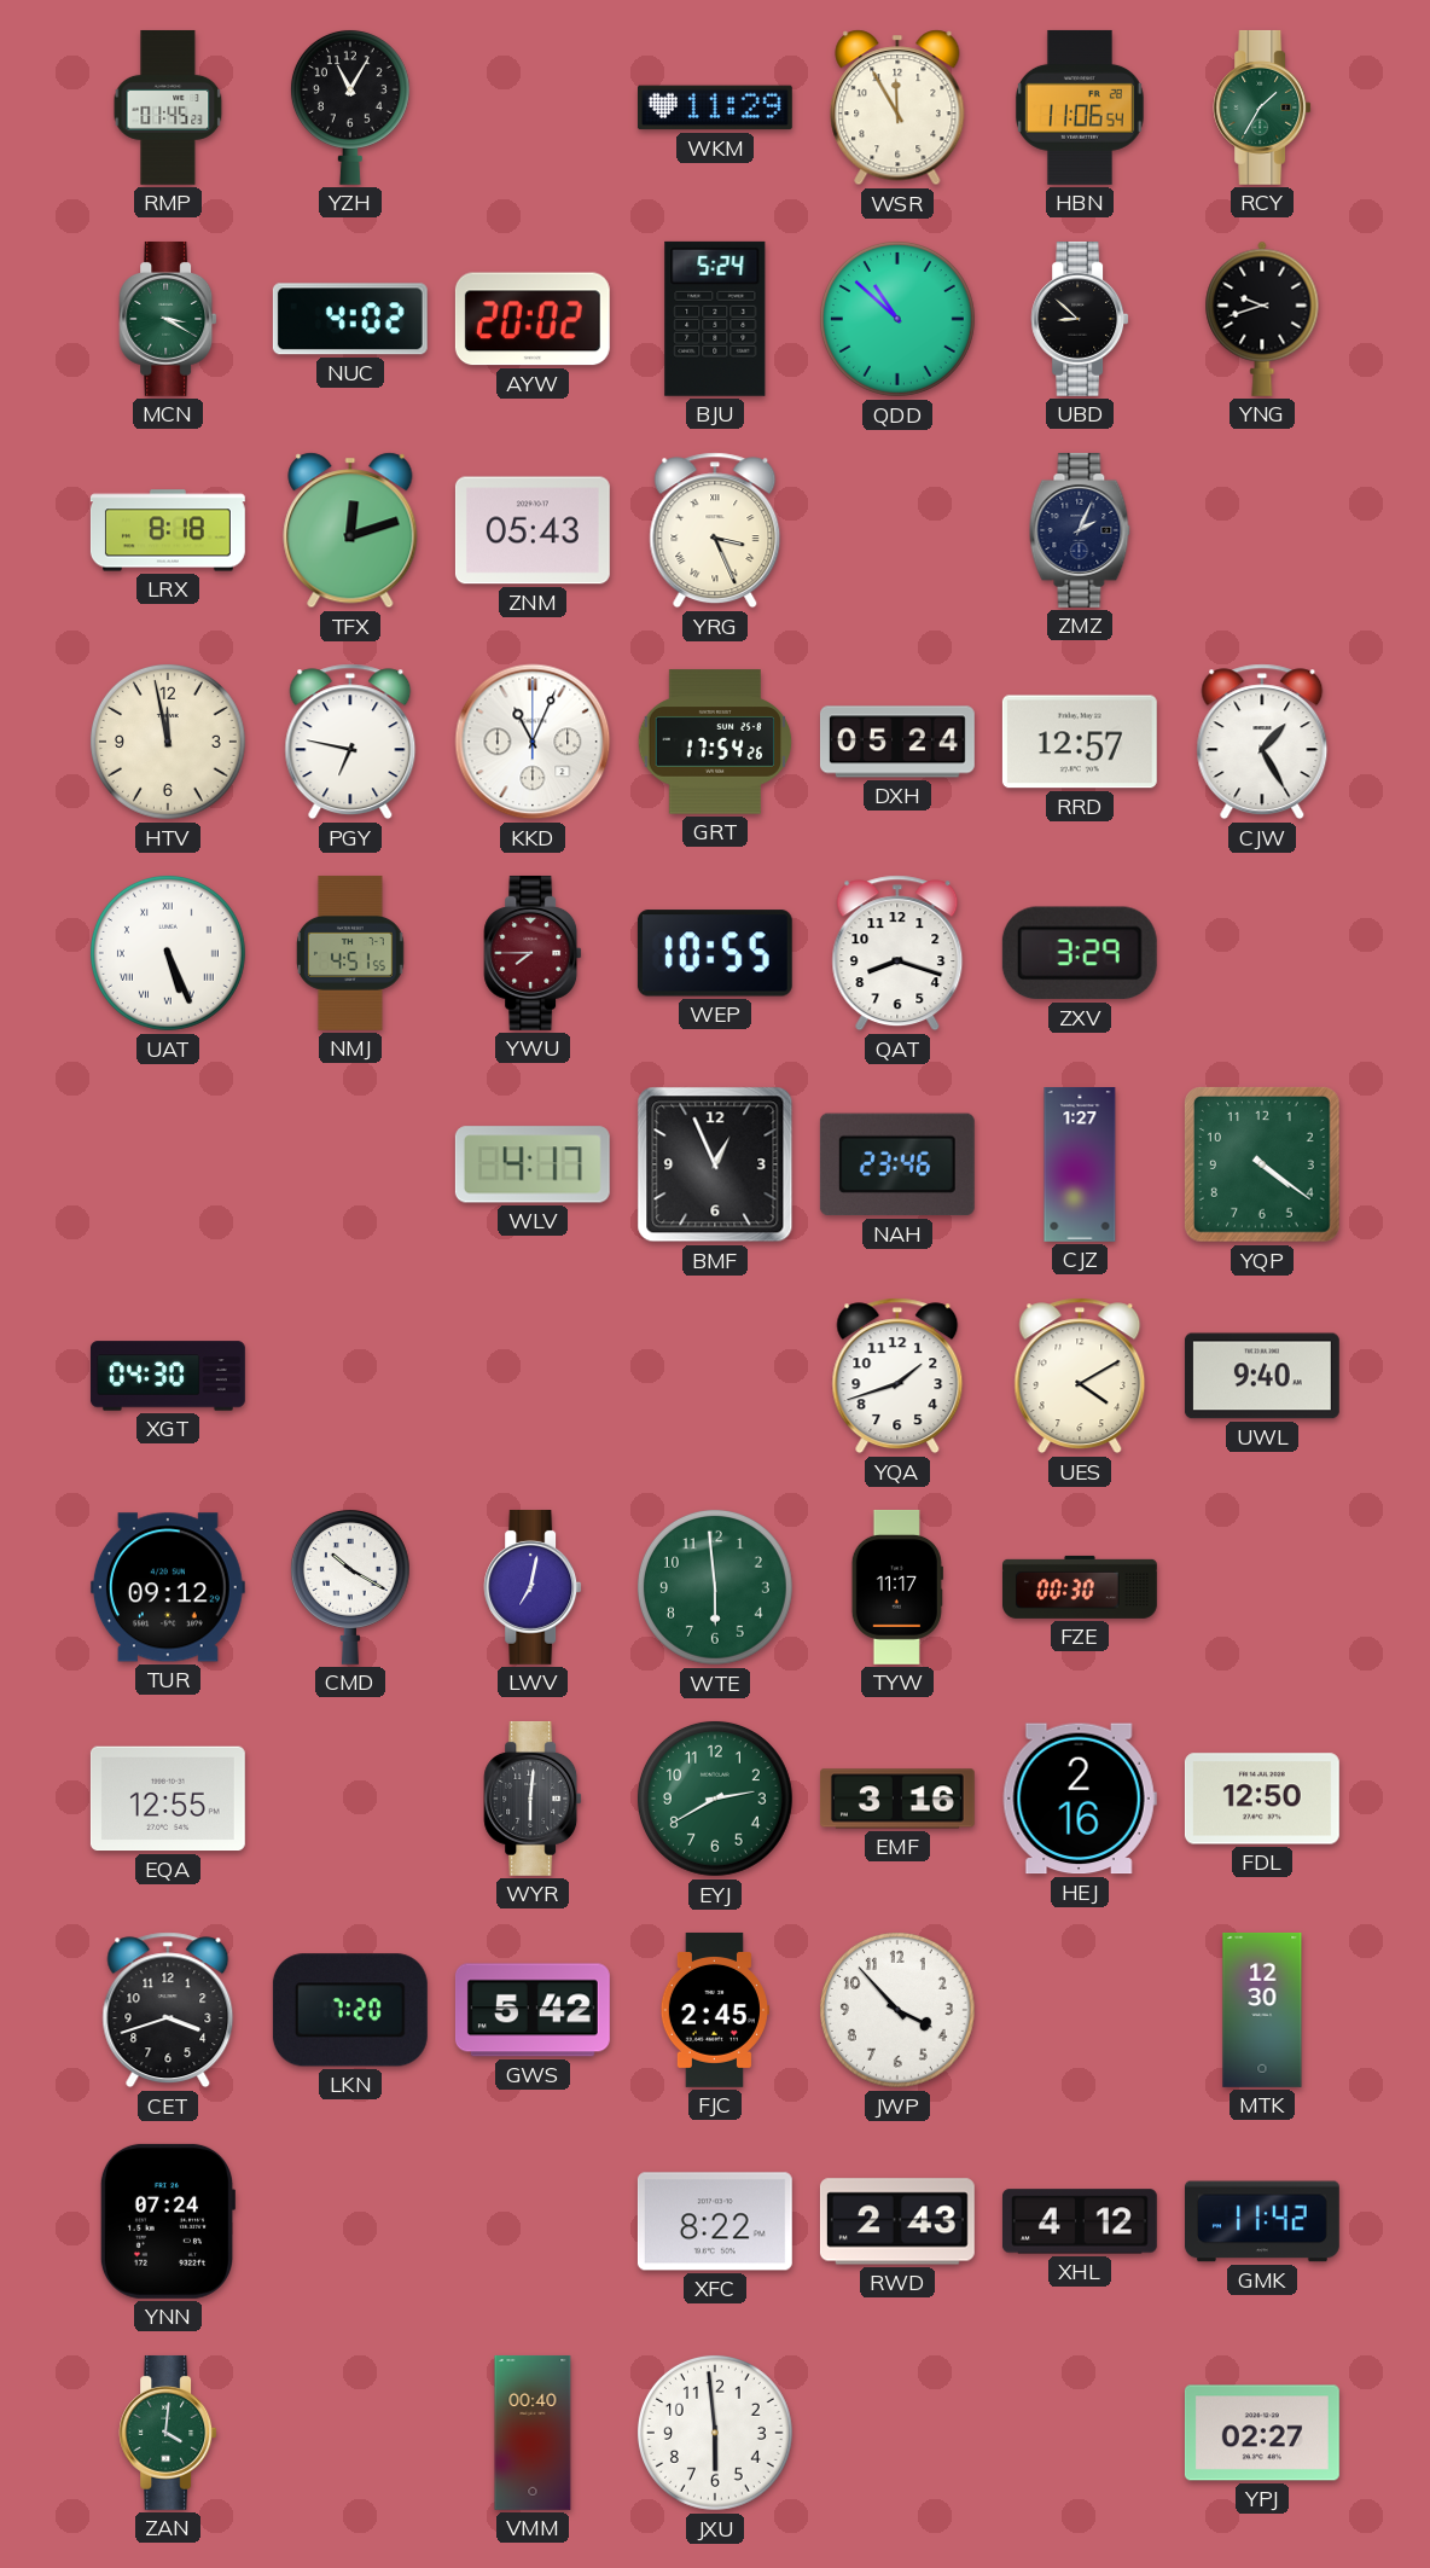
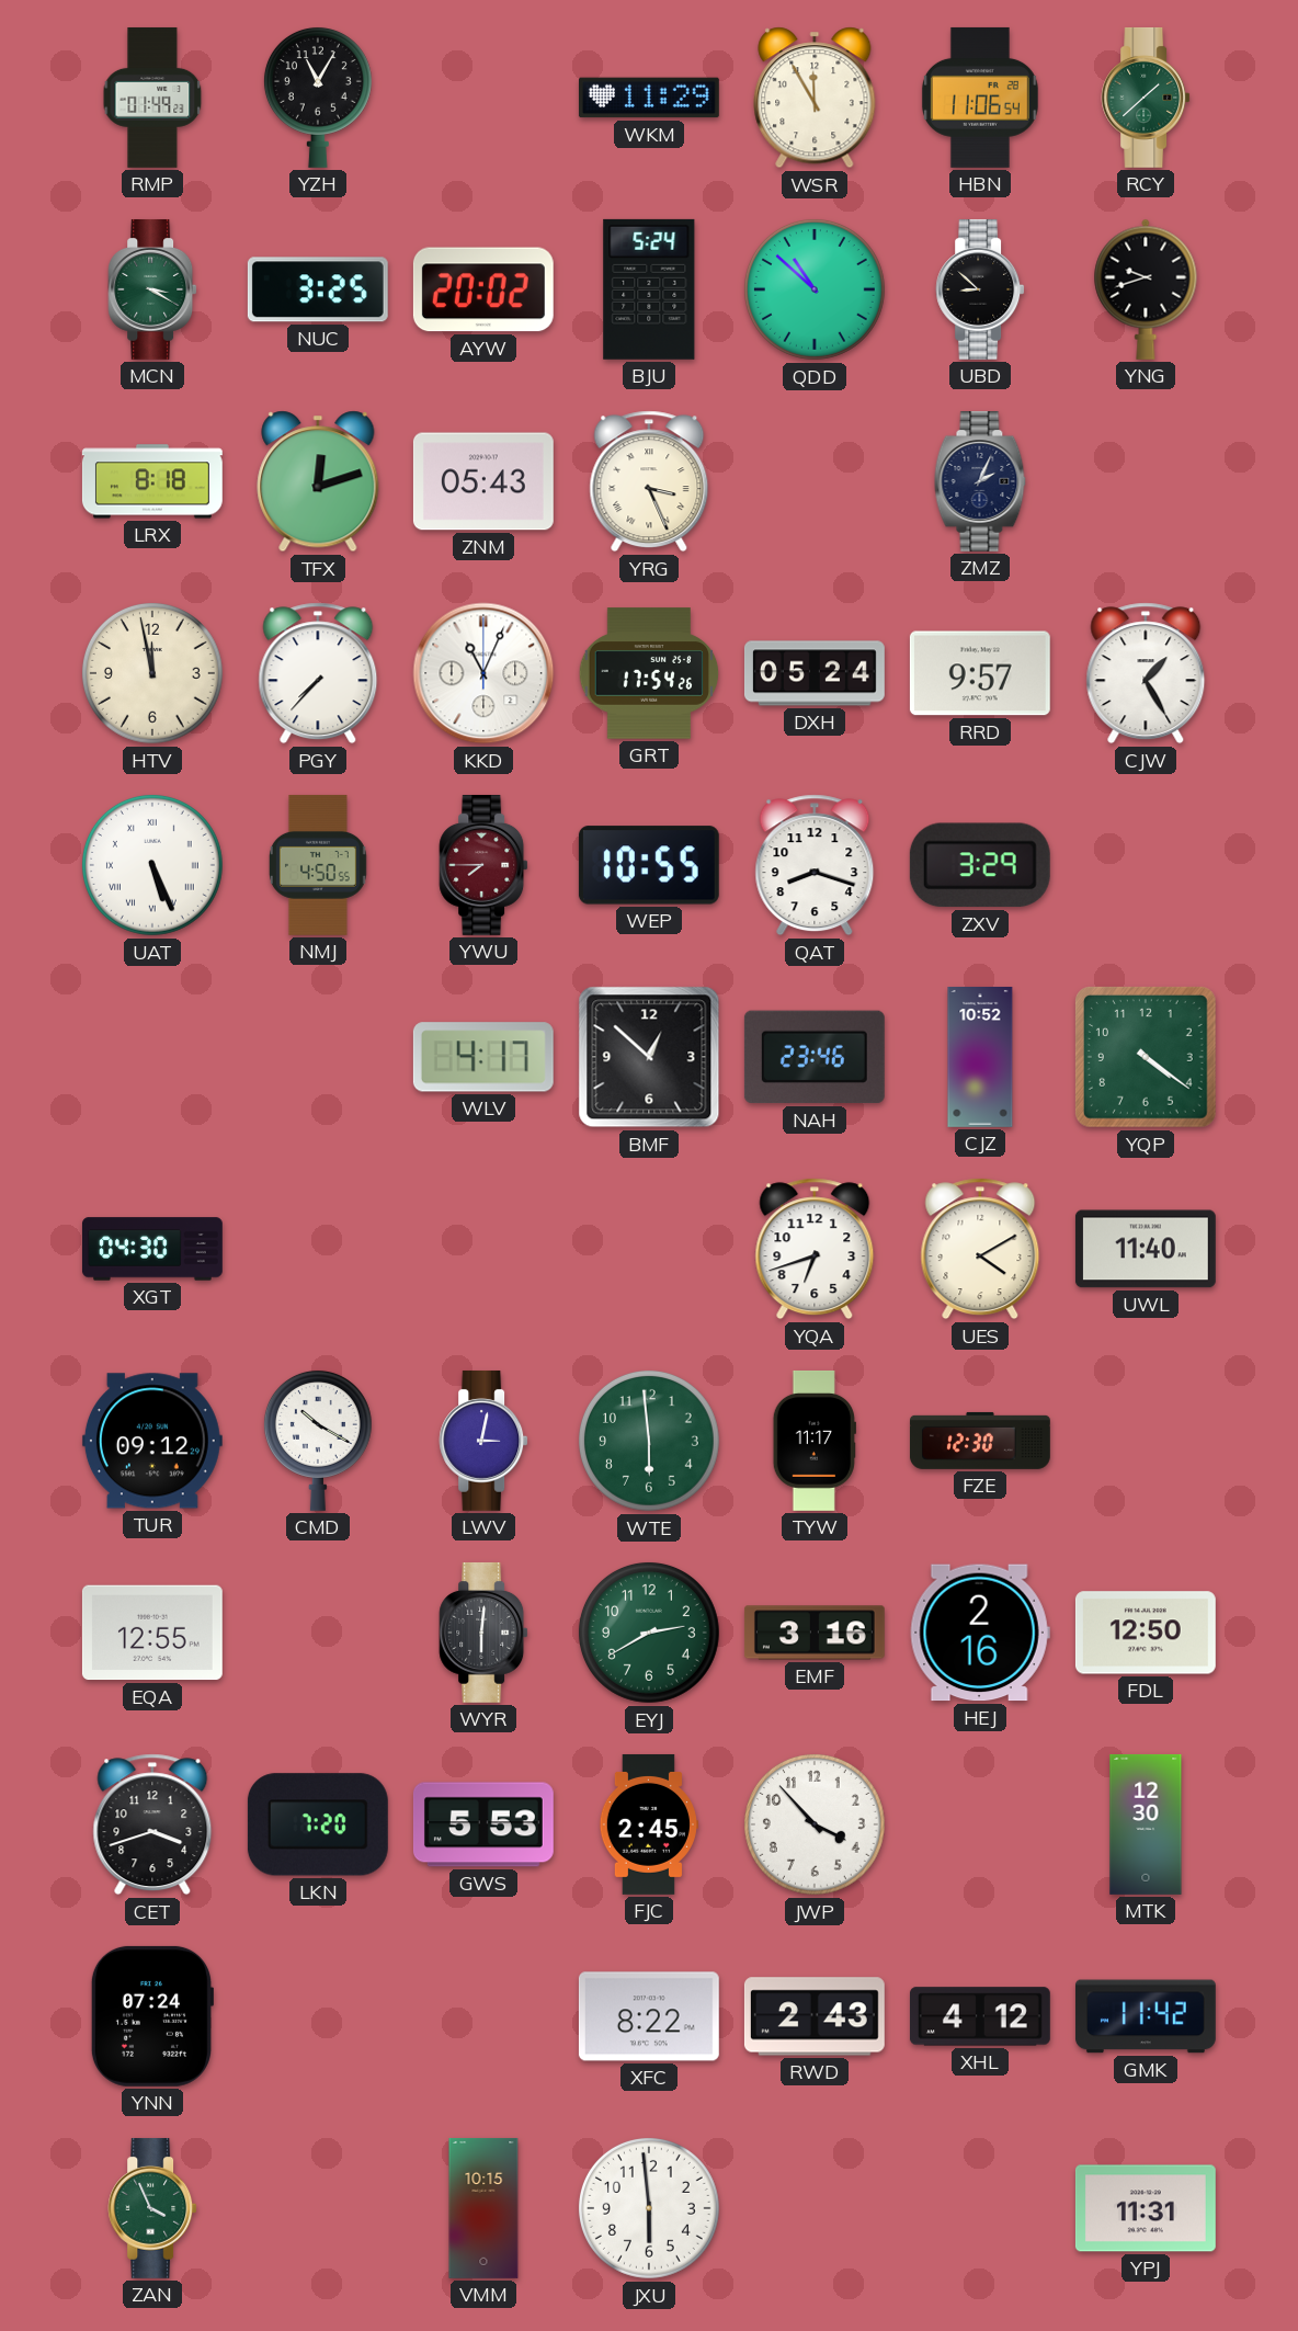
RMP: 01:45 -> 01:49
RCY: 1:35 -> 1:38
NUC: 4:02 -> 3:25
PGY: 6:47 -> 7:37
RRD: 12:57 -> 9:57
NMJ: 4:51 -> 4:50
BMF: 12:56 -> 12:52
CJZ: 1:27 -> 10:52
YQA: 1:42 -> 6:42
UWL: 9:40 -> 11:40
LWV: 7:02 -> 3:02
FZE: 00:30 -> 12:30
GWS: 5:42 -> 5:53
ZAN: 4:01 -> 3:56
VMM: 00:40 -> 10:15
YPJ: 02:27 -> 11:31
